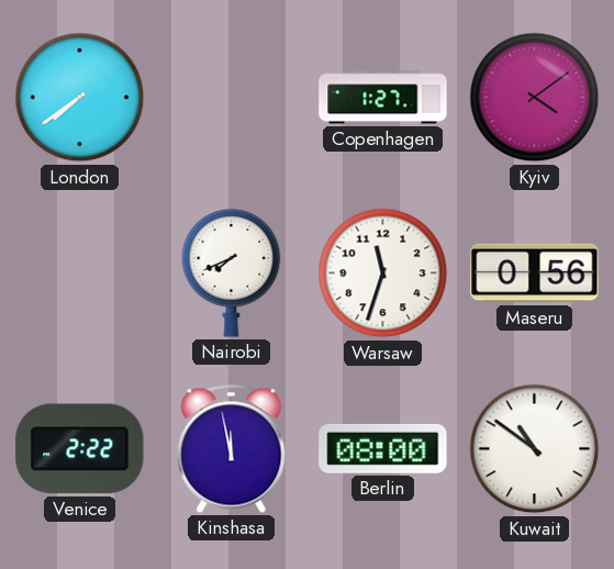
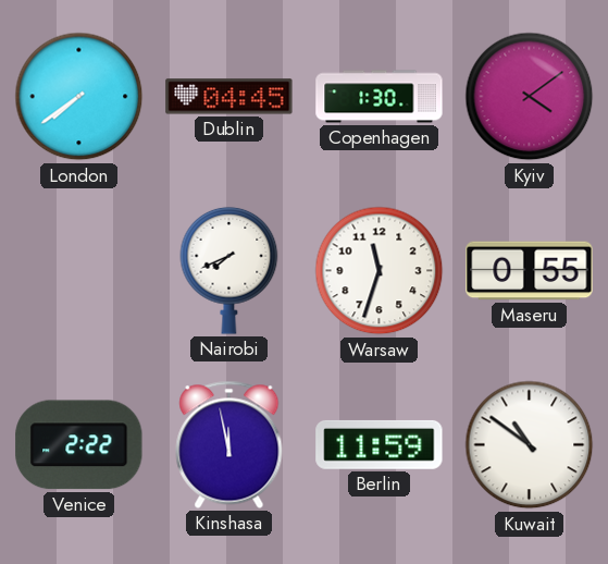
Dublin: none -> 04:45
Copenhagen: 1:27 -> 1:30
Maseru: 0:56 -> 0:55
Berlin: 08:00 -> 11:59
